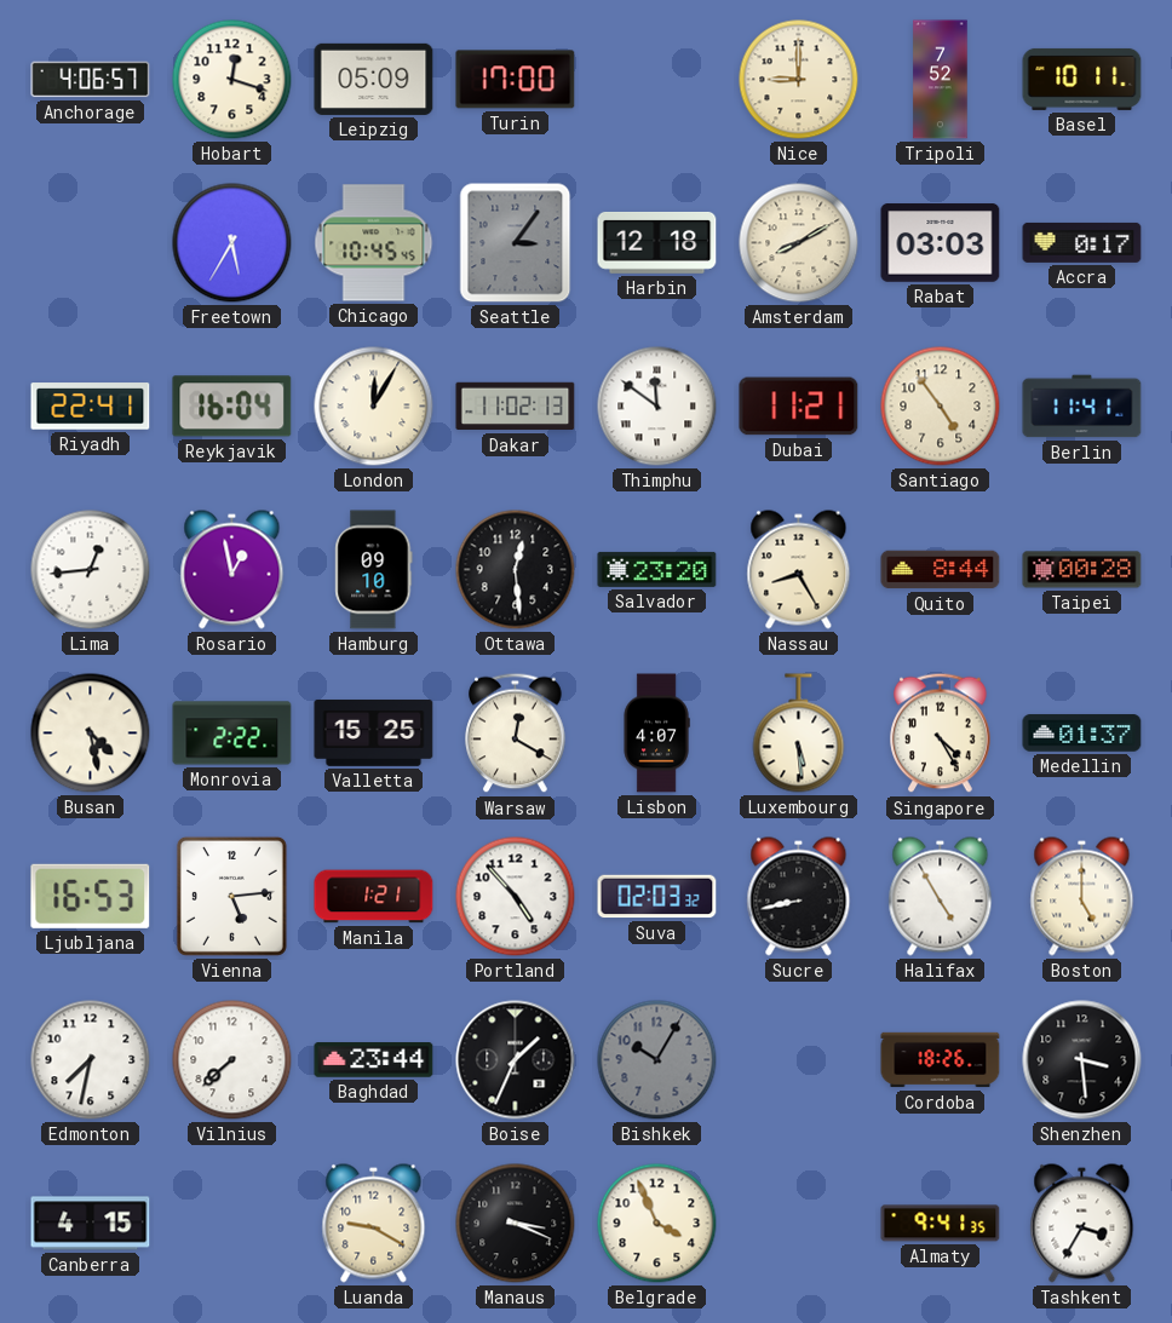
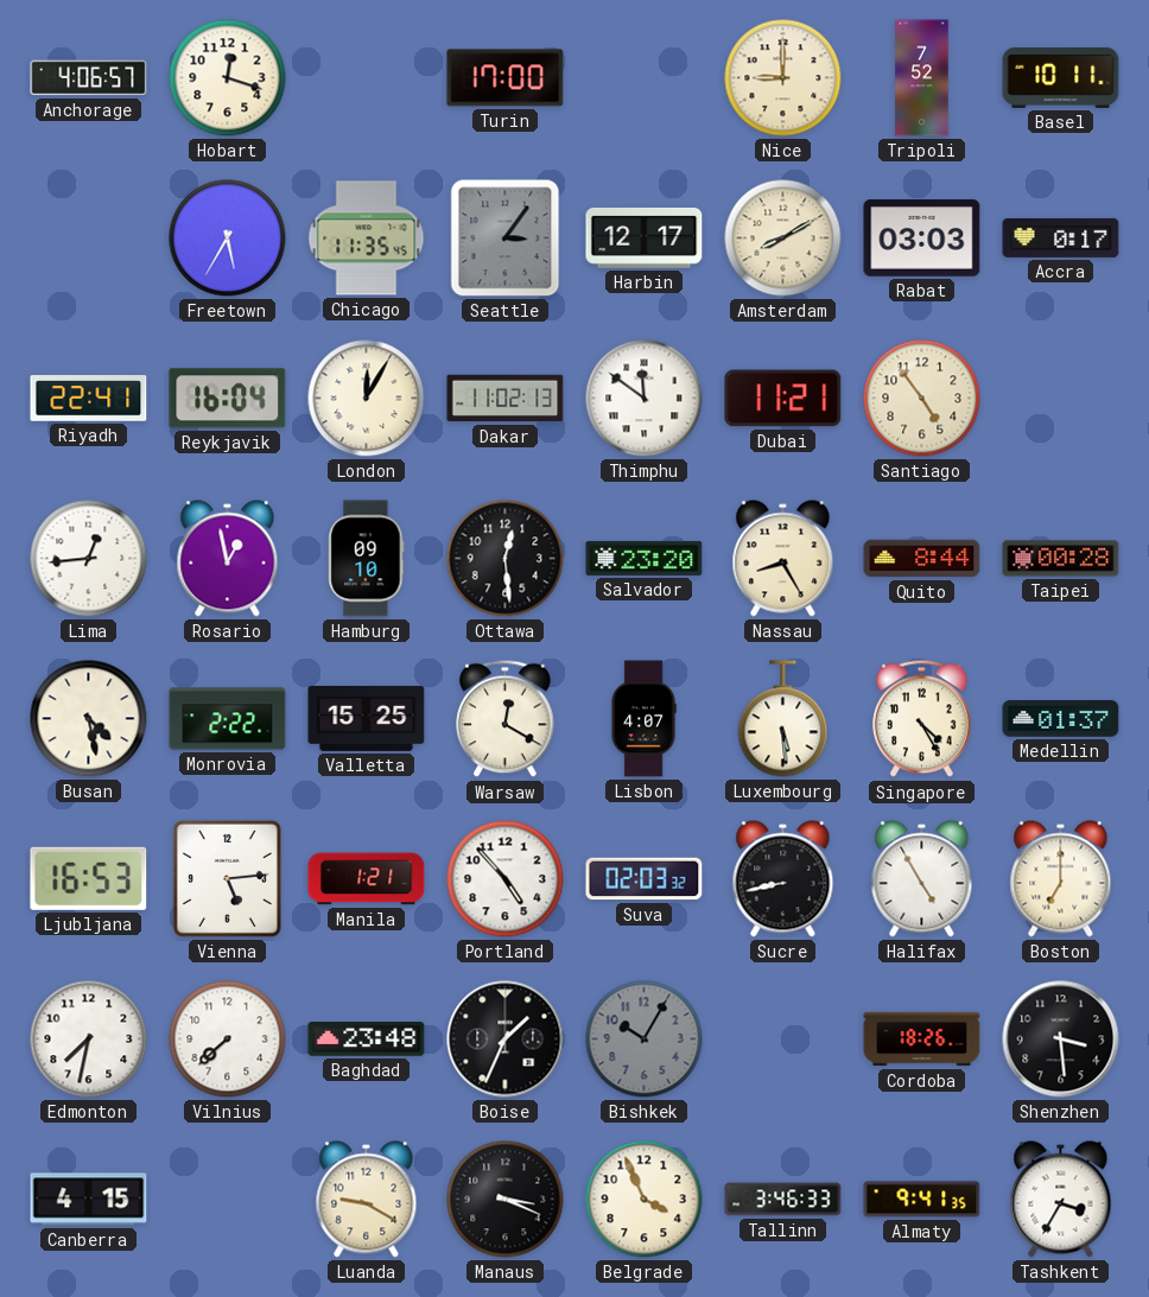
Leipzig: 05:09 -> none
Chicago: 10:45 -> 11:35
Harbin: 12:18 -> 12:17
Berlin: 11:41 -> none
Boston: 5:00 -> 7:00
Baghdad: 23:44 -> 23:48
Tallinn: none -> 3:46
